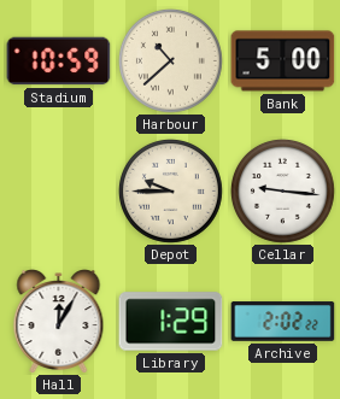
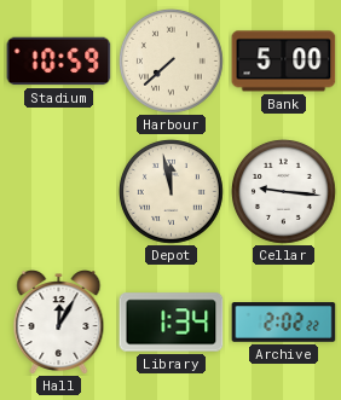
Harbour: 10:38 -> 7:38
Depot: 9:45 -> 11:58
Library: 1:29 -> 1:34
